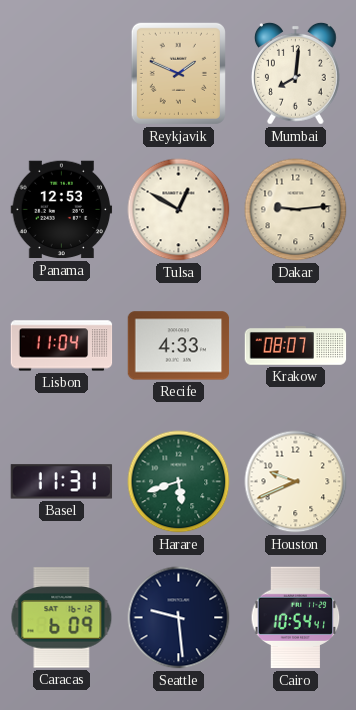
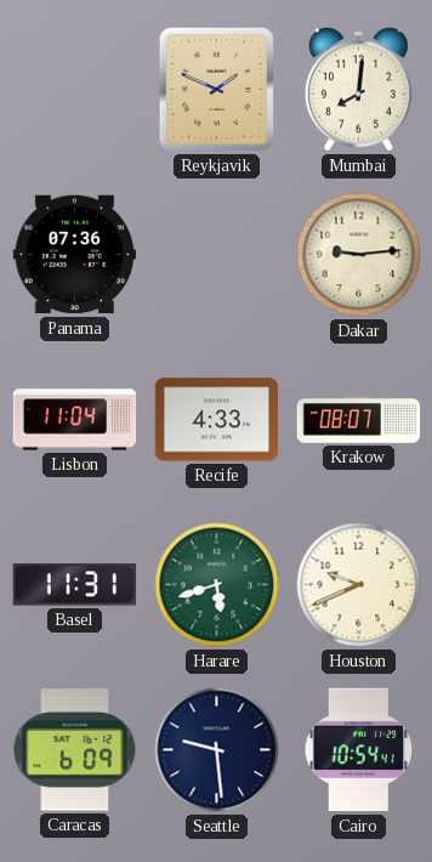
Panama: 12:53 -> 07:36
Tulsa: 12:50 -> none
